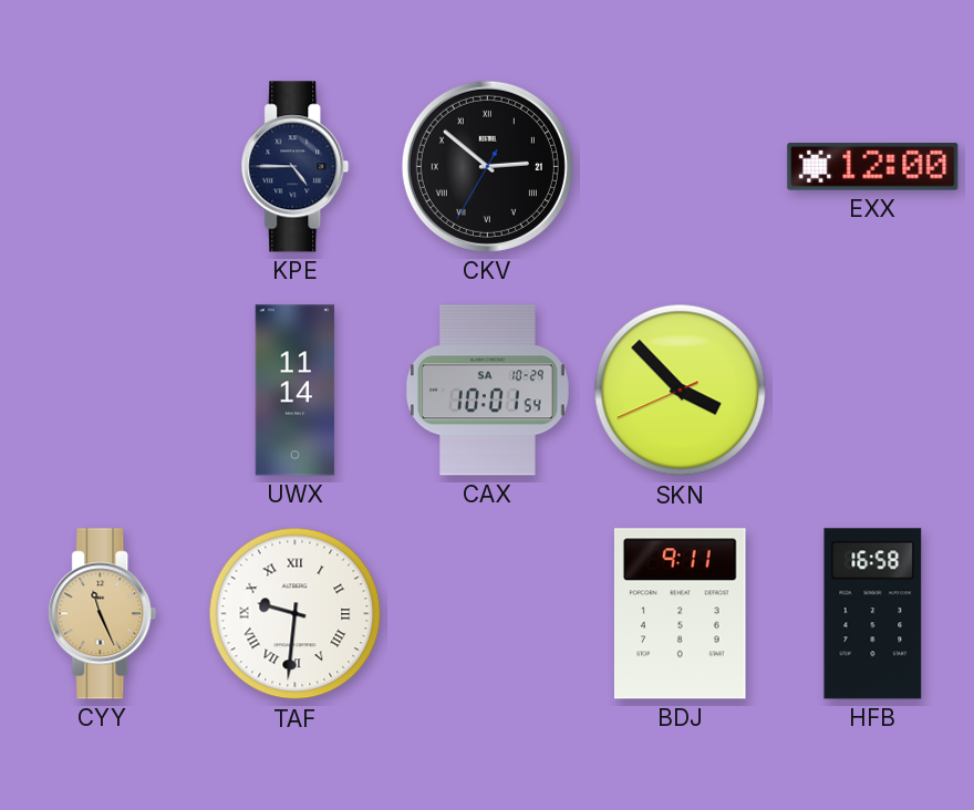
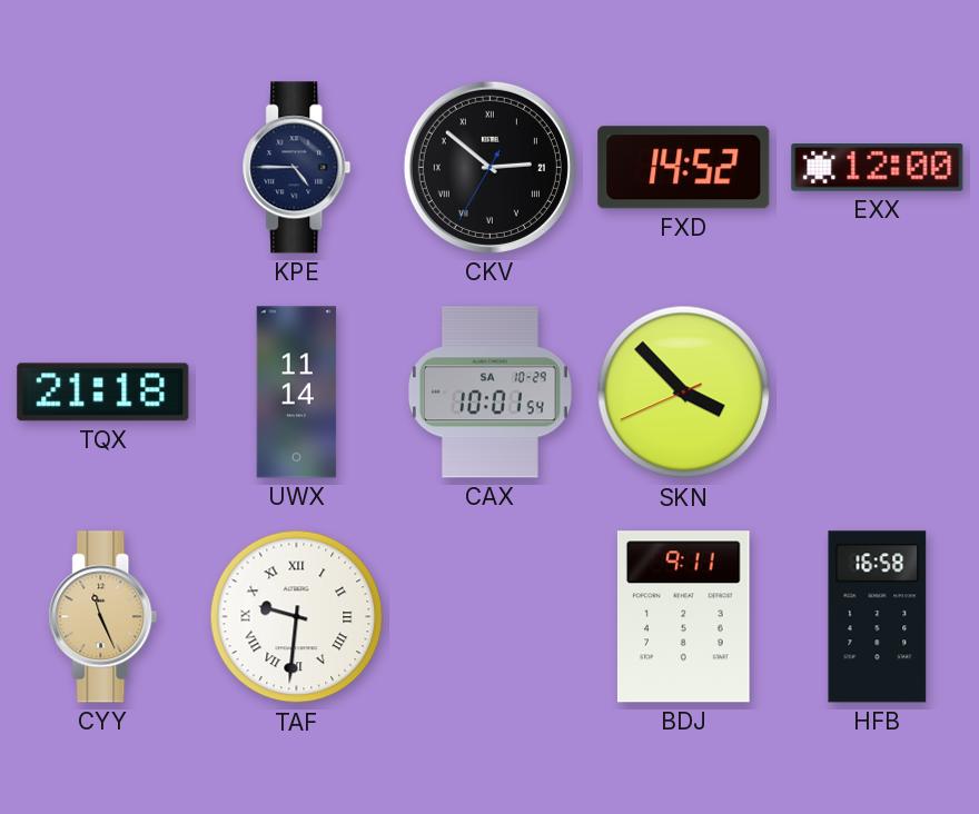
FXD: none -> 14:52
TQX: none -> 21:18
